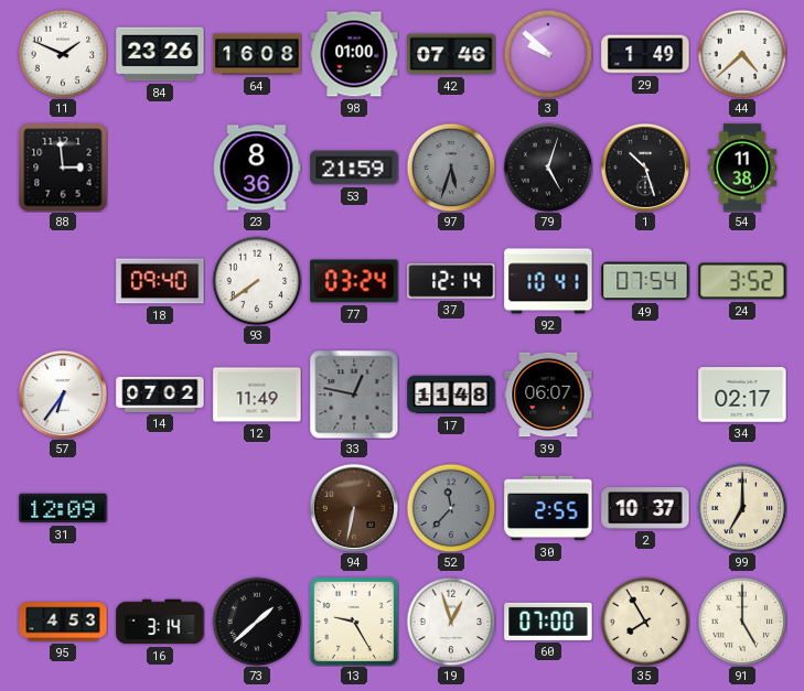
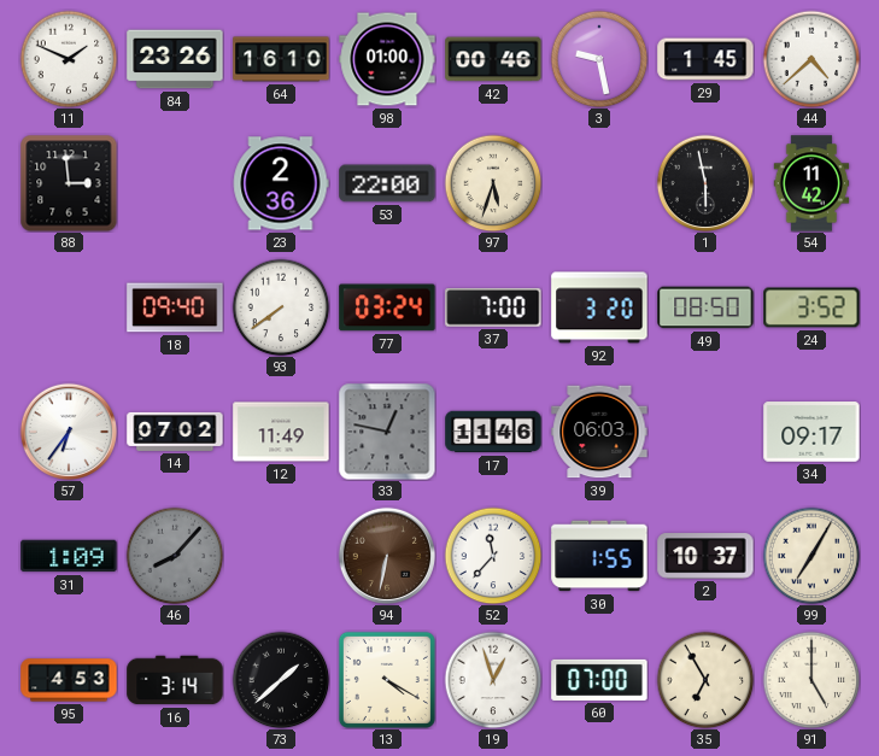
64: 16:08 -> 16:10
42: 07:46 -> 00:46
3: 9:52 -> 9:28
29: 1:49 -> 1:45
23: 8:36 -> 2:36
53: 21:59 -> 22:00
97 dial: grey -> cream
79: 5:03 -> none
1: 10:27 -> 5:58
54: 11:38 -> 11:42
37: 12:14 -> 7:00
92: 10:41 -> 3:20
49: 07:54 -> 08:50
17: 11:48 -> 11:46
39: 06:07 -> 06:03
34: 02:17 -> 09:17
31: 12:09 -> 1:09
46: none -> 8:07
52 dial: grey -> white
30: 2:55 -> 1:55
99: 7:00 -> 7:05
13: 9:25 -> 4:20
35: 7:55 -> 6:55
